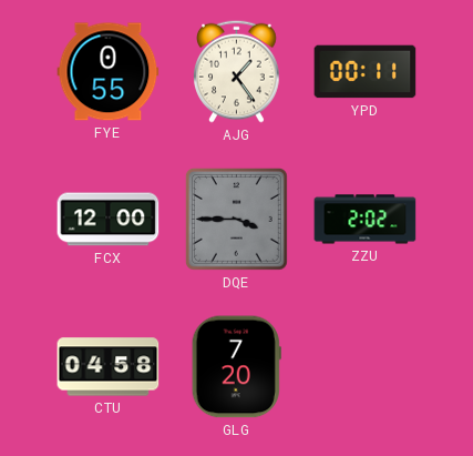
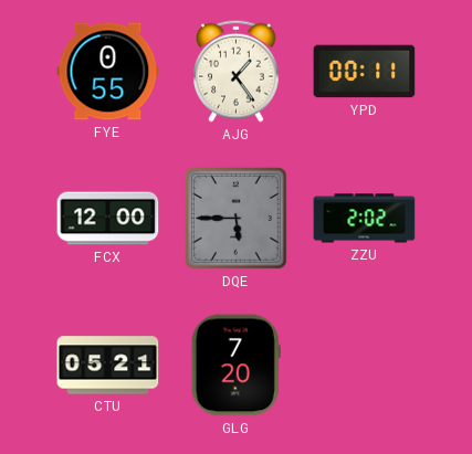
DQE: 3:45 -> 5:45
CTU: 04:58 -> 05:21
